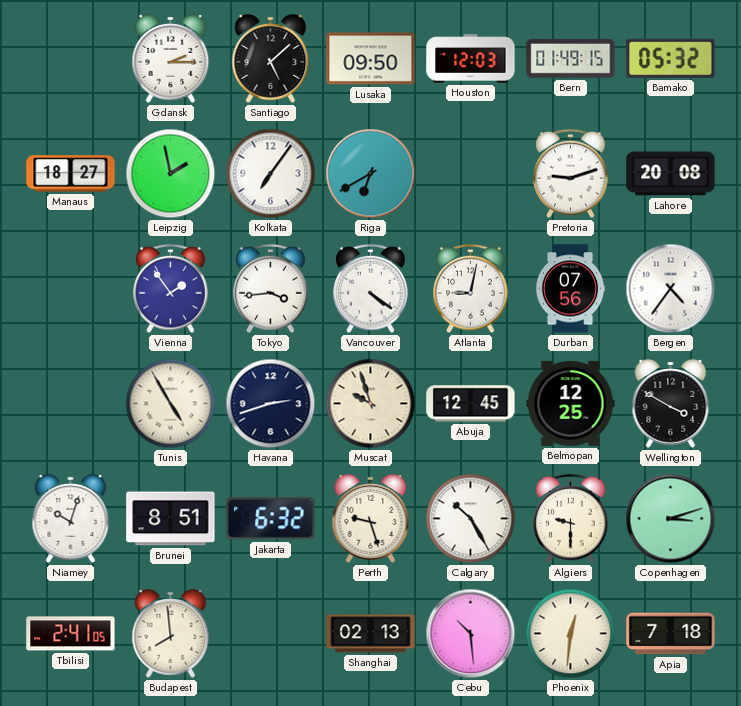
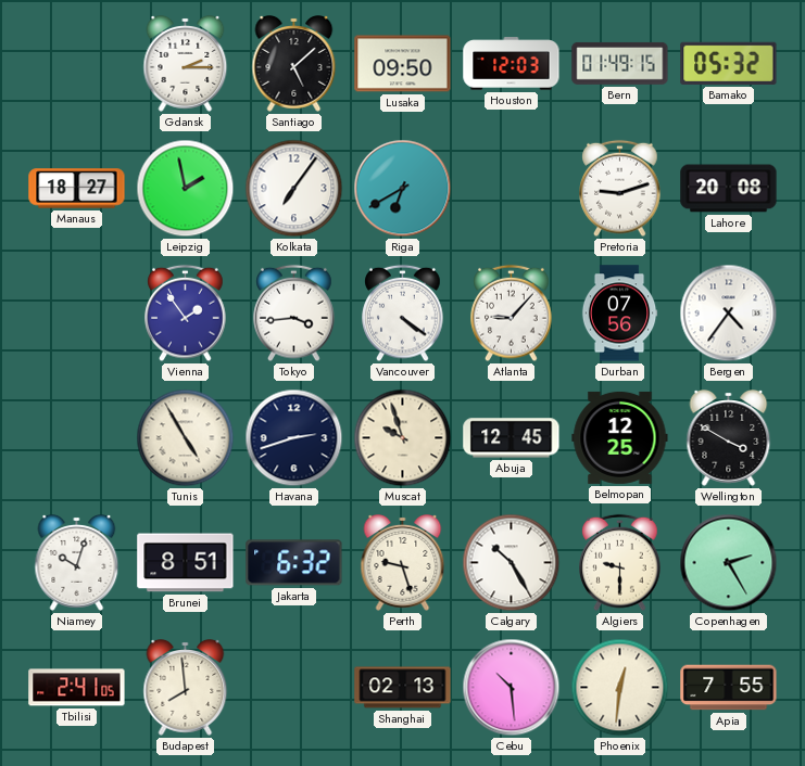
Atlanta: 9:02 -> 9:07
Copenhagen: 3:12 -> 2:25
Apia: 7:18 -> 7:55
